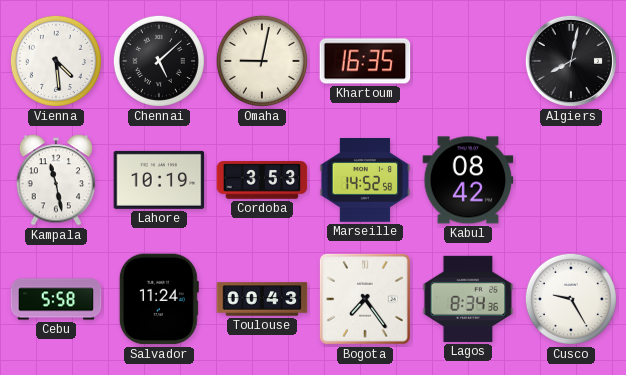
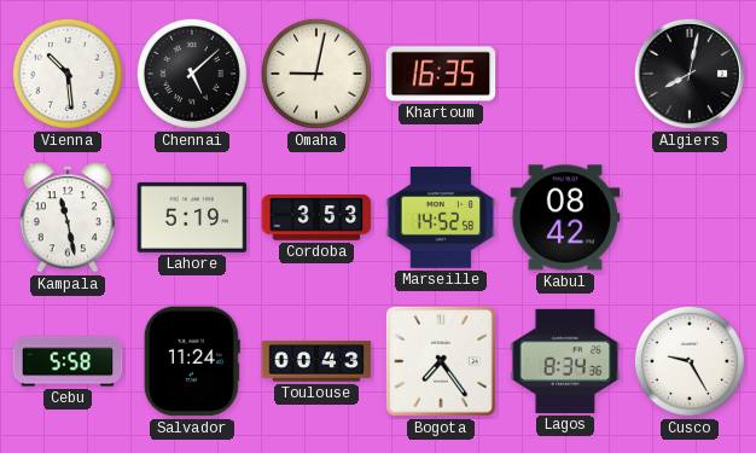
Vienna: 4:29 -> 10:29
Lahore: 10:19 -> 5:19
